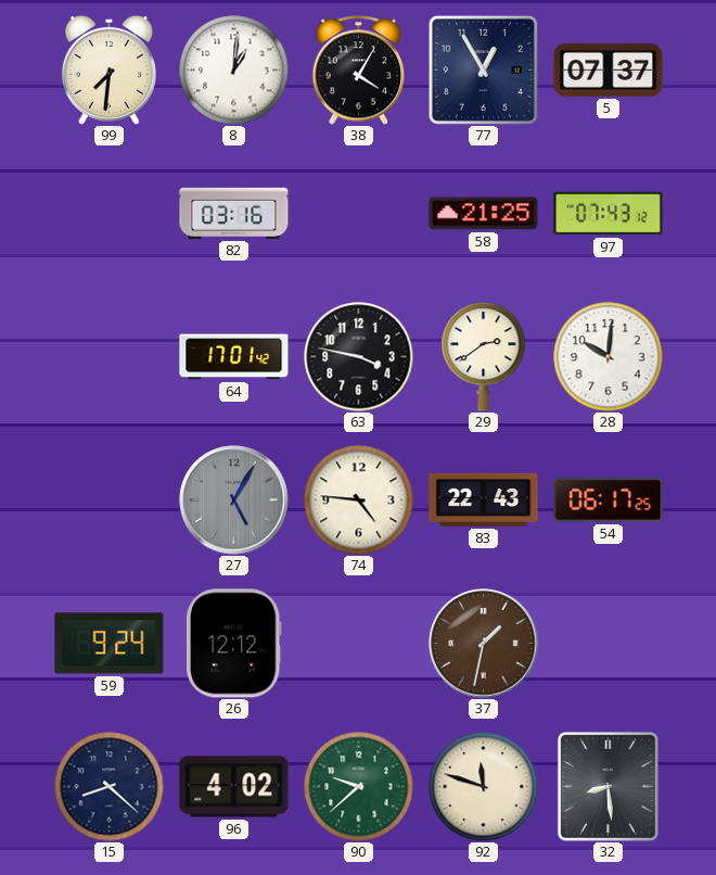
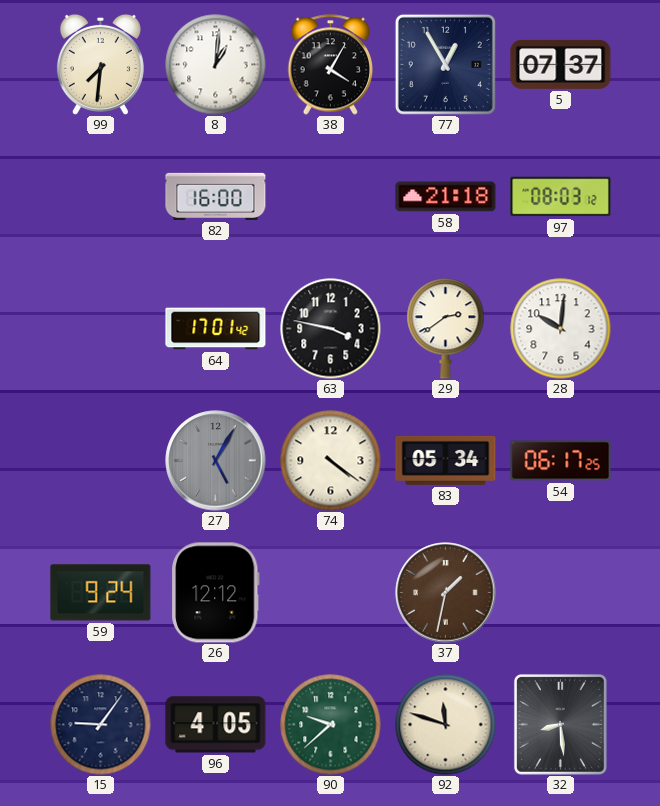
82: 03:16 -> 16:00
58: 21:25 -> 21:18
97: 07:43 -> 08:03
74: 4:46 -> 4:21
83: 22:43 -> 05:34
15: 8:22 -> 9:06
96: 4:02 -> 4:05
